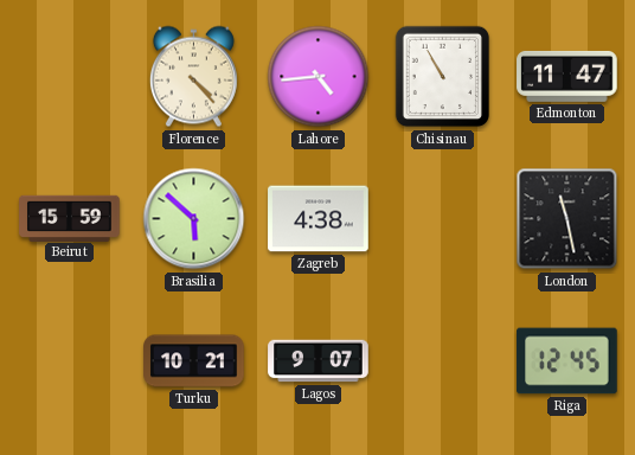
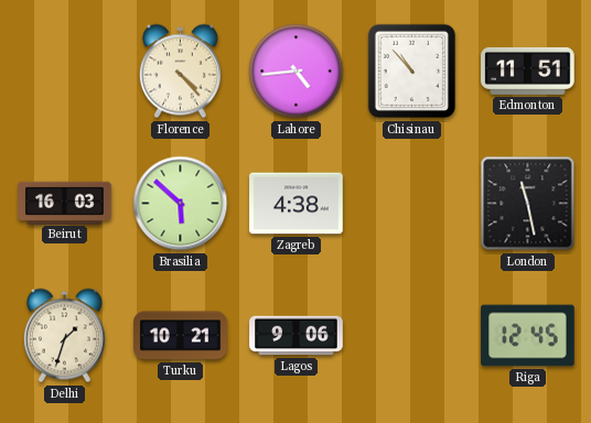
Chisinau: 10:55 -> 10:53
Edmonton: 11:47 -> 11:51
Beirut: 15:59 -> 16:03
Delhi: none -> 1:33
Lagos: 9:07 -> 9:06
